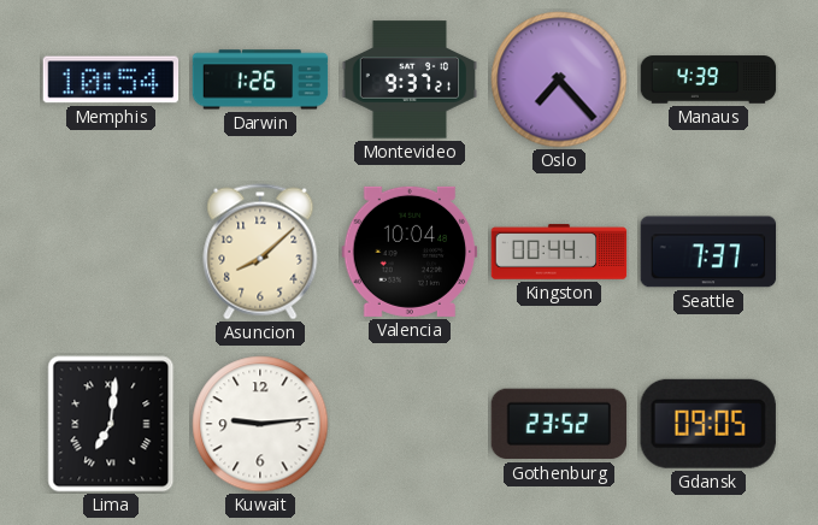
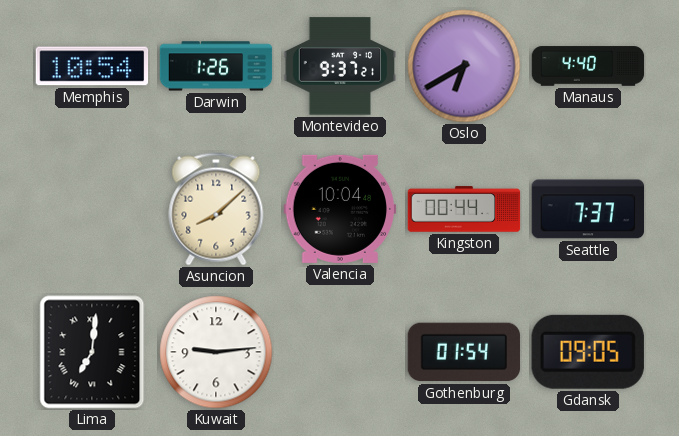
Oslo: 7:23 -> 6:40
Manaus: 4:39 -> 4:40
Gothenburg: 23:52 -> 01:54
